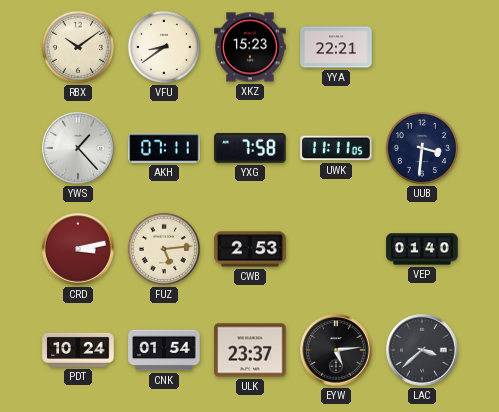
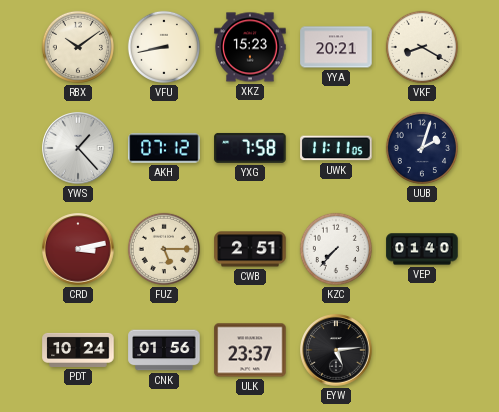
VFU: 8:39 -> 8:43
YYA: 22:21 -> 20:21
VKF: none -> 8:20
AKH: 07:11 -> 07:12
UUB: 3:31 -> 2:03
FUZ: 5:14 -> 5:15
CWB: 2:53 -> 2:51
KZC: none -> 7:37
CNK: 01:54 -> 01:56
LAC: 3:38 -> none
